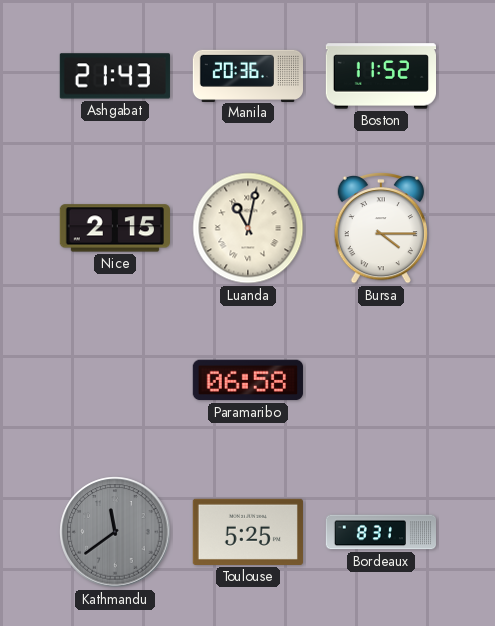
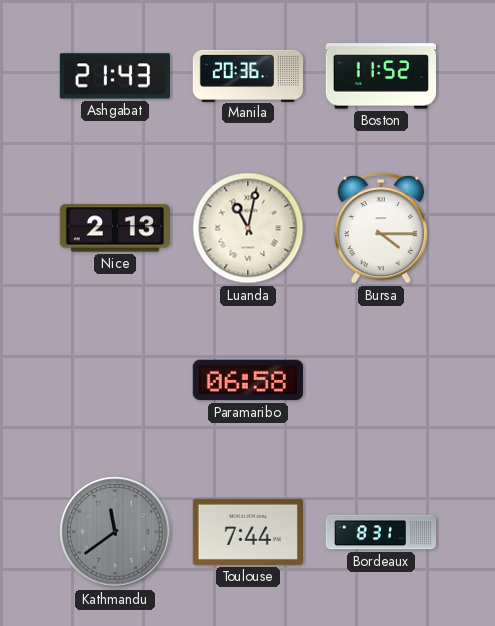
Nice: 2:15 -> 2:13
Toulouse: 5:25 -> 7:44
